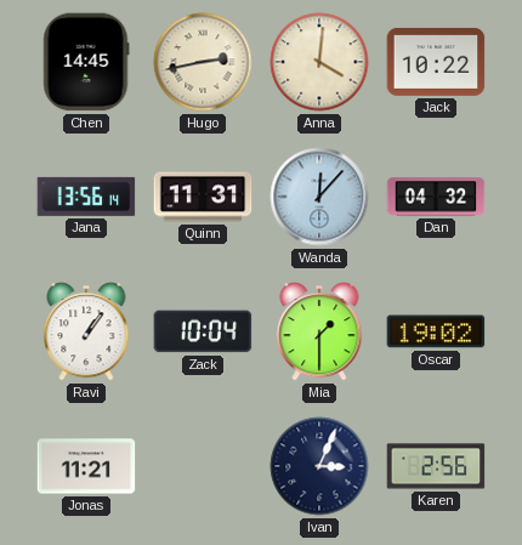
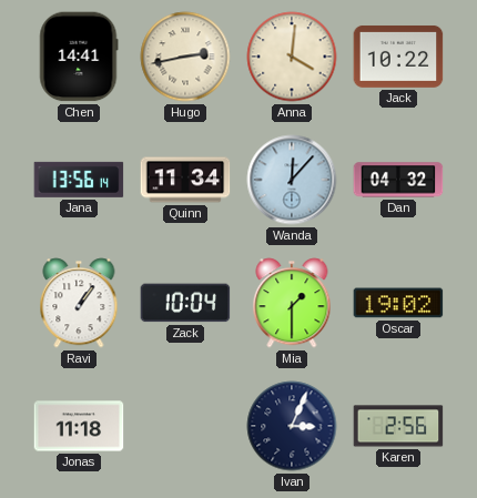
Chen: 14:45 -> 14:41
Quinn: 11:31 -> 11:34
Jonas: 11:21 -> 11:18
